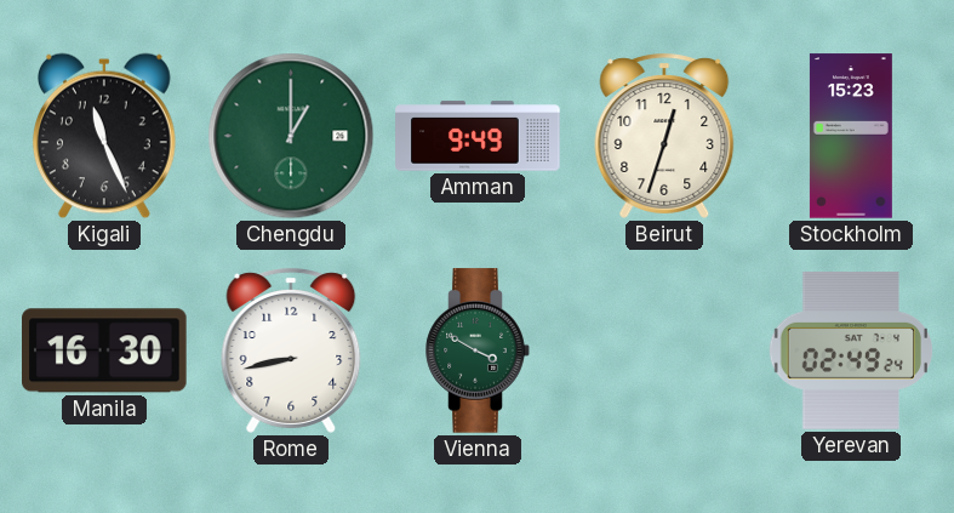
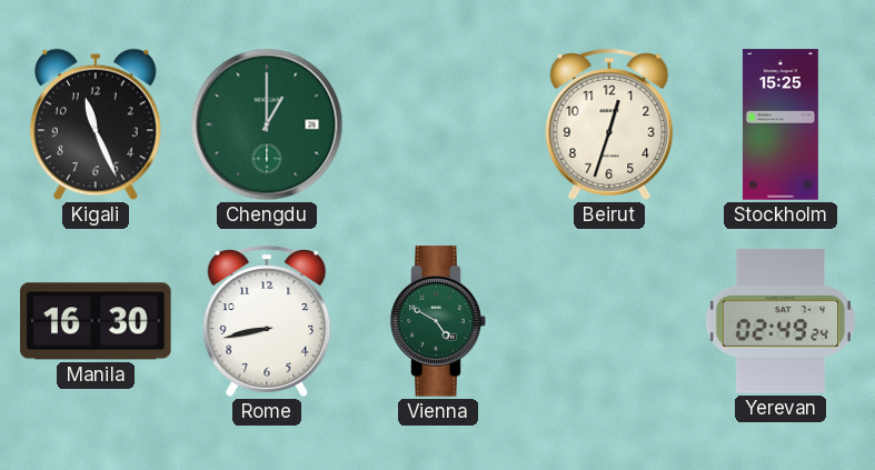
Amman: 9:49 -> none
Stockholm: 15:23 -> 15:25
Vienna: 3:50 -> 4:50
